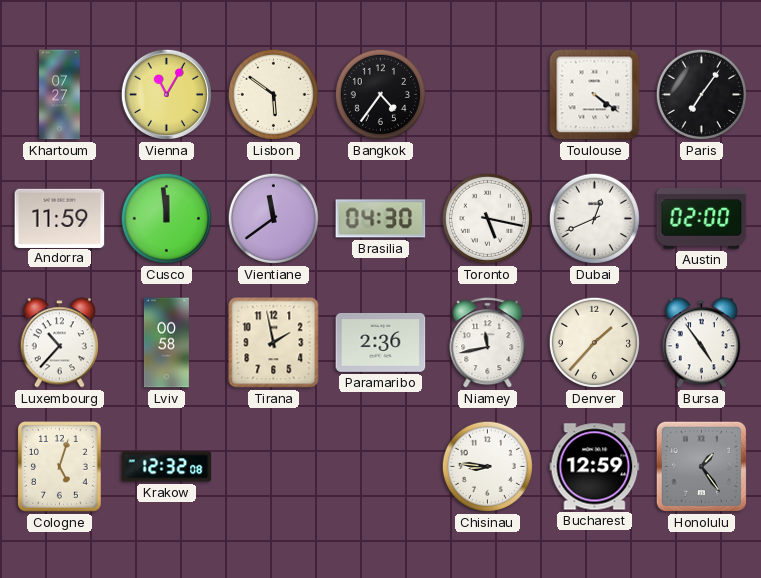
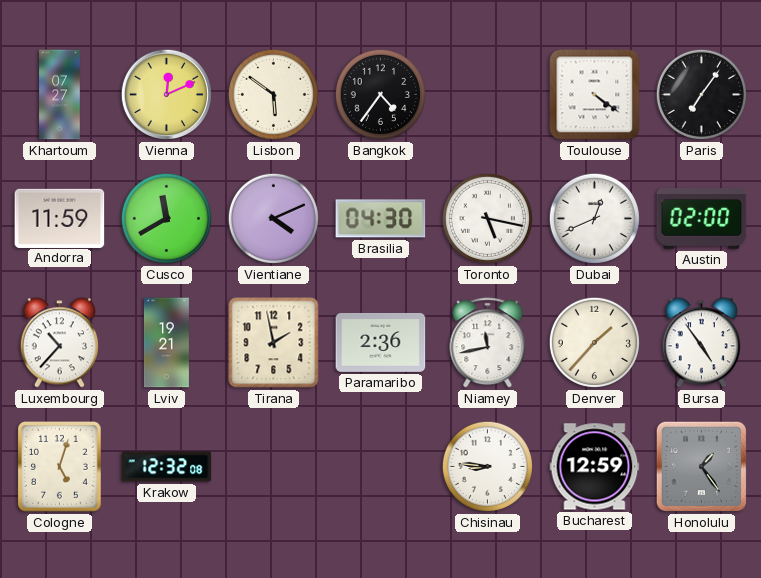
Vienna: 11:05 -> 12:11
Cusco: 11:59 -> 11:40
Vientiane: 11:39 -> 4:11
Lviv: 00:58 -> 19:21
